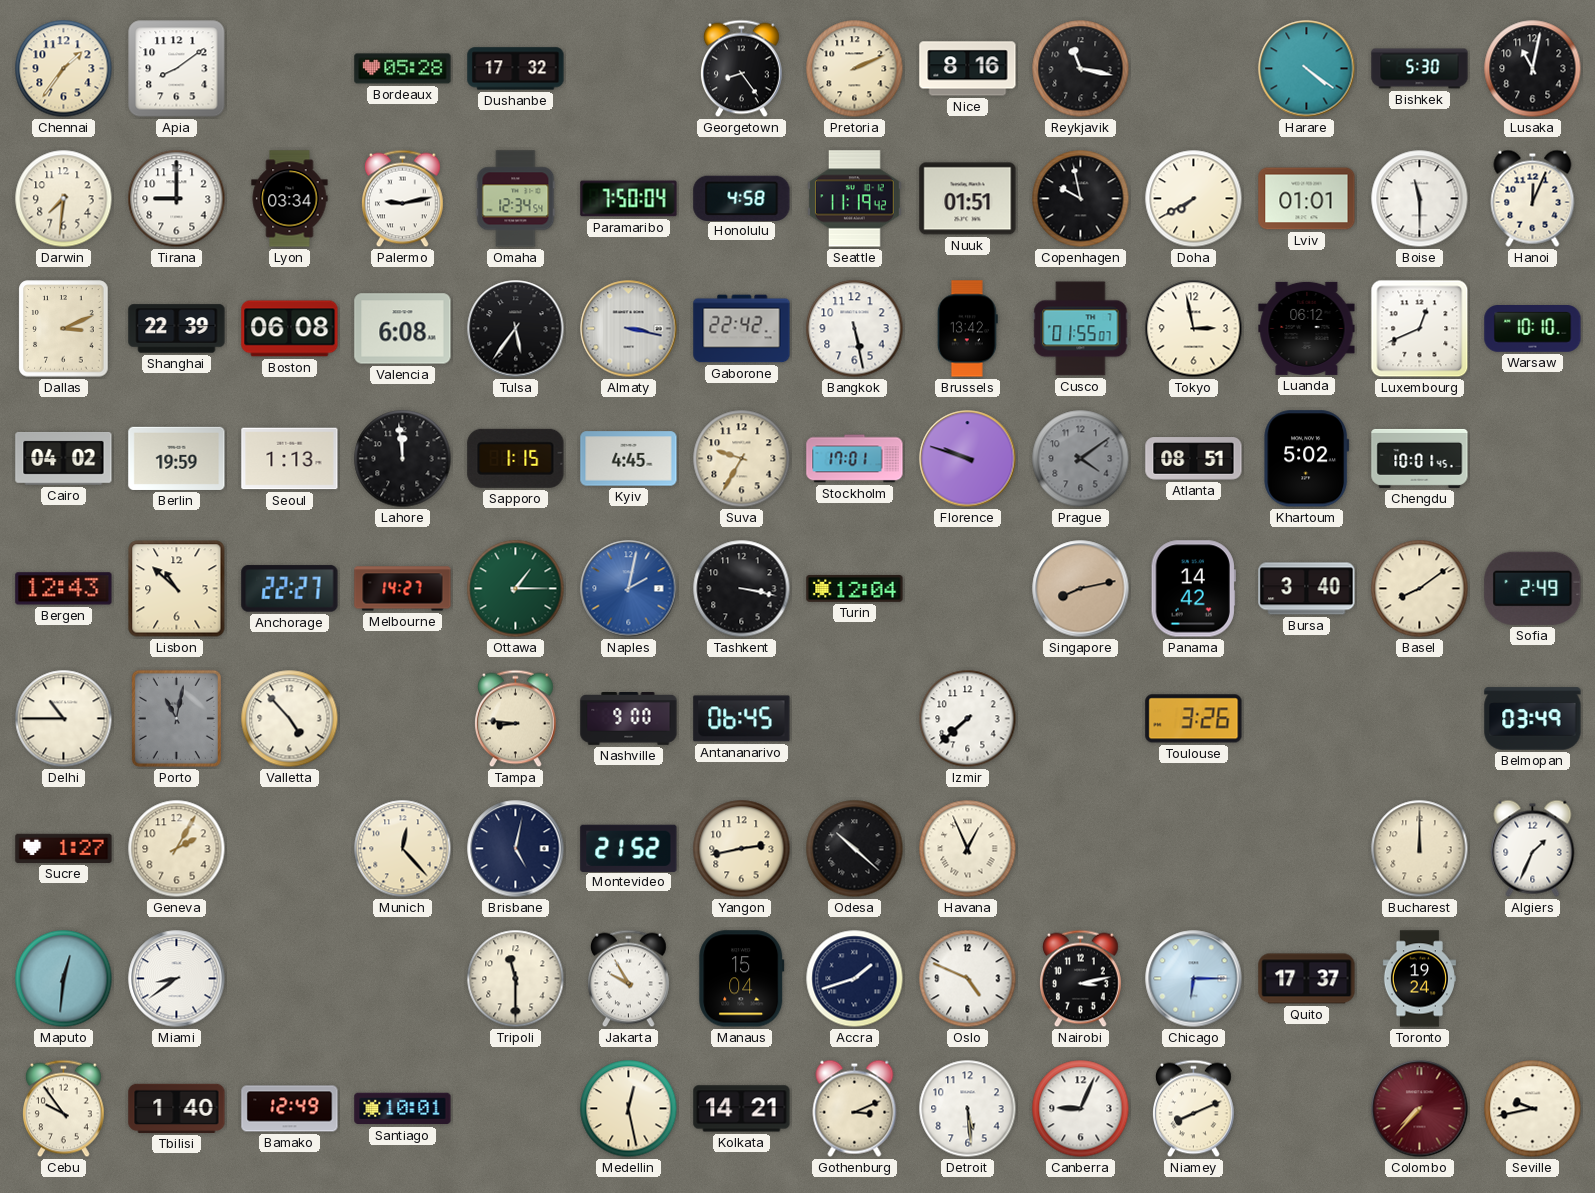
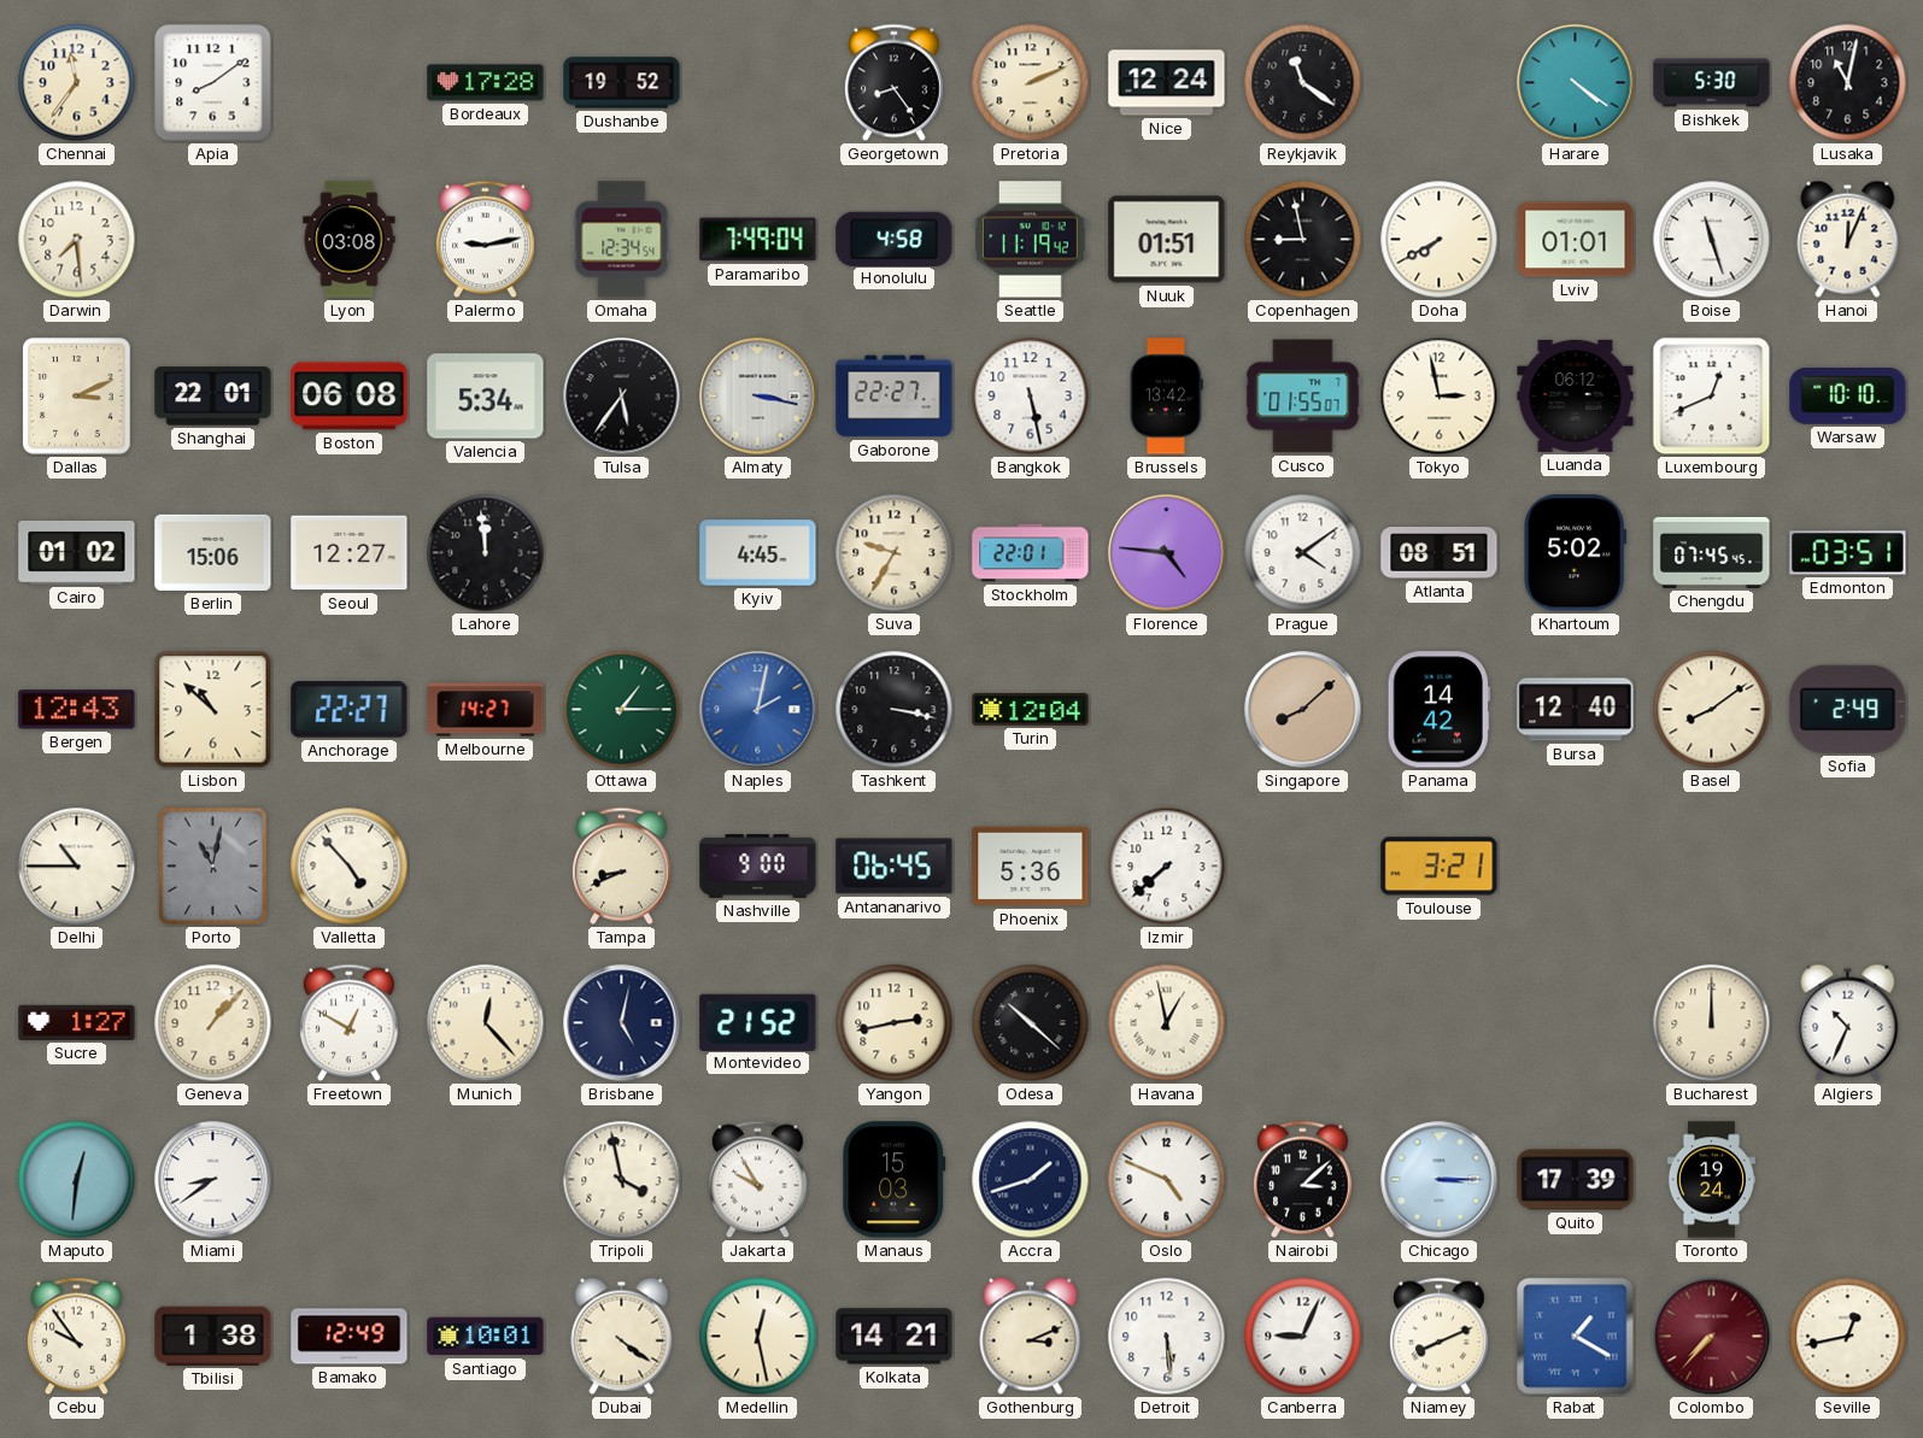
Chennai: 1:36 -> 11:36
Bordeaux: 05:28 -> 17:28
Dushanbe: 17:32 -> 19:52
Nice: 8:16 -> 12:24
Reykjavik: 11:17 -> 11:21
Darwin: 7:31 -> 7:29
Tirana: 9:00 -> none
Lyon: 03:34 -> 03:08
Paramaribo: 7:50 -> 7:49
Copenhagen: 9:58 -> 8:58
Boise: 11:30 -> 11:27
Shanghai: 22:39 -> 22:01
Valencia: 6:08 -> 5:34
Gaborone: 22:42 -> 22:27
Cairo: 04:02 -> 01:02
Berlin: 19:59 -> 15:06
Seoul: 1:13 -> 12:27
Sapporo: 1:15 -> none
Stockholm: 17:01 -> 22:01
Florence: 9:48 -> 4:46
Prague dial: grey -> white
Chengdu: 10:01 -> 07:45
Edmonton: none -> 03:51
Singapore: 8:13 -> 8:08
Bursa: 3:40 -> 12:40
Tampa: 8:46 -> 8:41
Phoenix: none -> 5:36
Toulouse: 3:26 -> 3:21
Belmopan: 03:49 -> none
Geneva: 2:05 -> 1:07
Freetown: none -> 12:50
Havana: 12:56 -> 12:58
Algiers: 1:34 -> 10:34
Tripoli: 11:30 -> 3:58
Manaus: 15:04 -> 15:03
Nairobi: 3:13 -> 3:08
Chicago: 6:15 -> 3:15
Quito: 17:37 -> 17:39
Tbilisi: 1:40 -> 1:38
Dubai: none -> 4:21
Rabat: none -> 1:20
Seville: 9:43 -> 12:43
